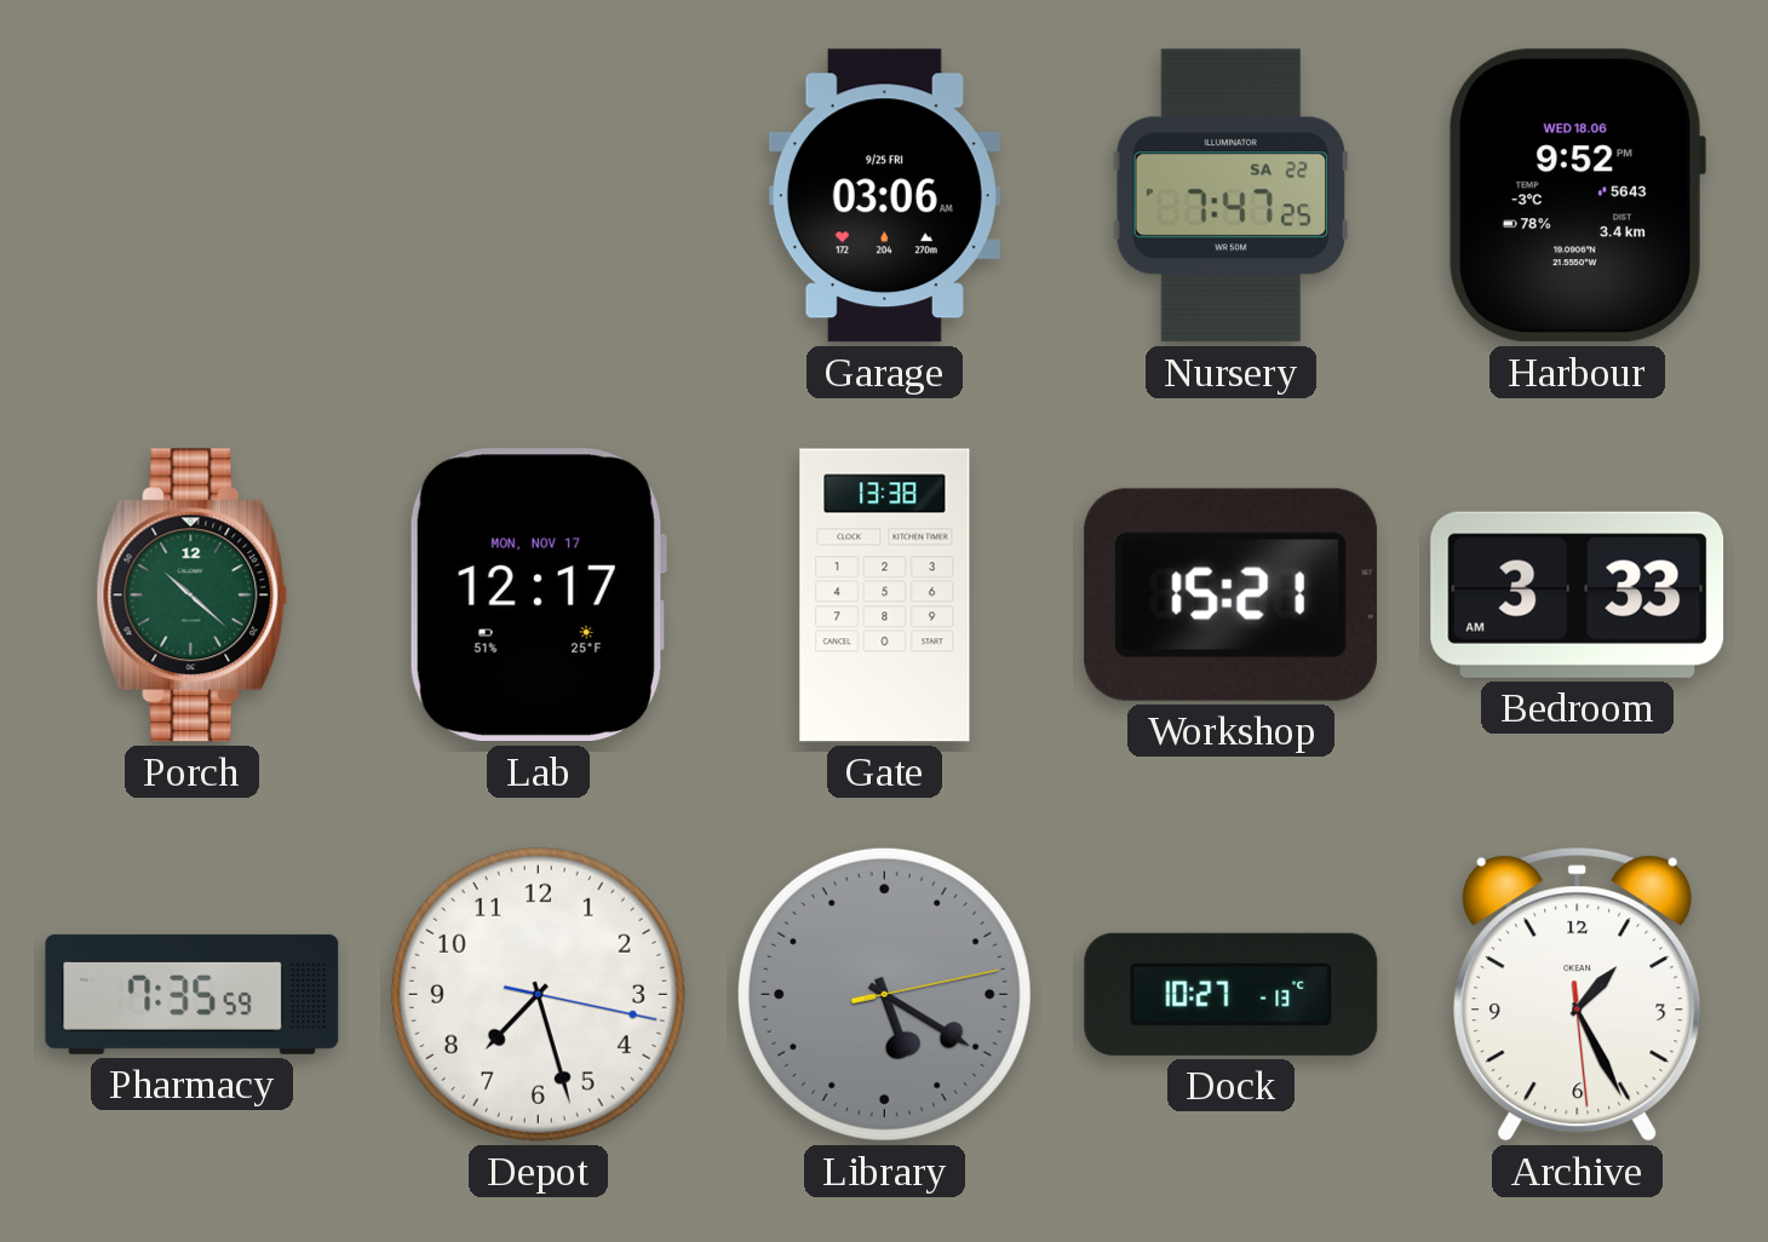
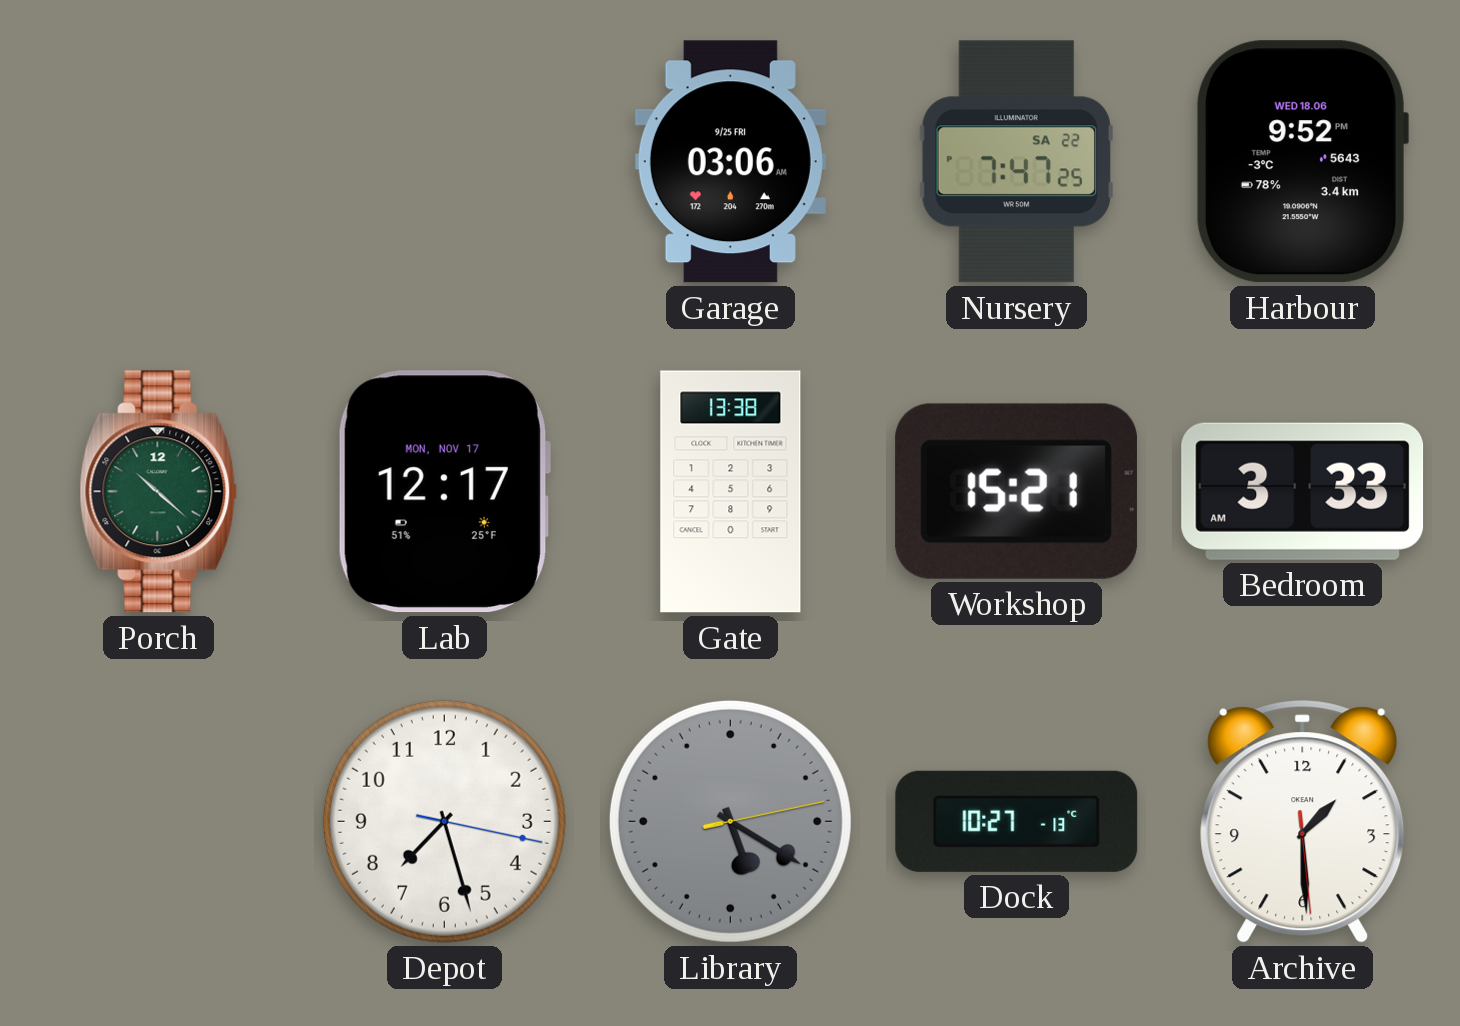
Pharmacy: 7:35 -> none
Archive: 1:25 -> 1:29
